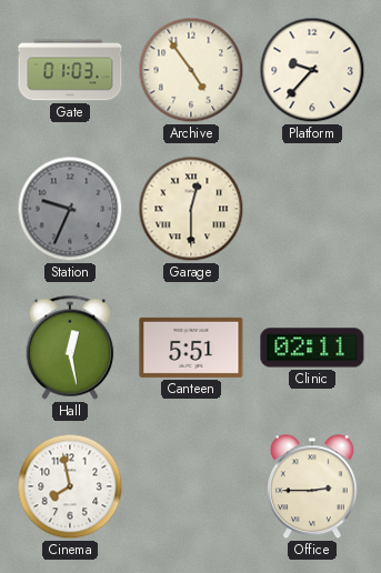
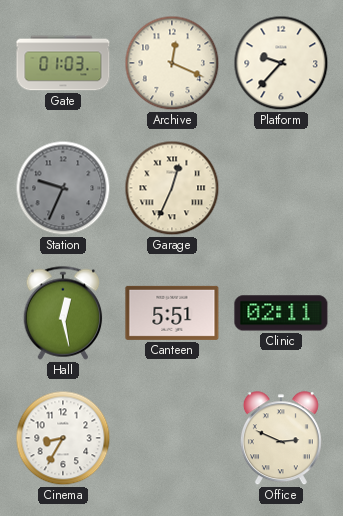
Archive: 4:54 -> 12:19
Garage: 12:30 -> 12:34
Cinema: 7:58 -> 8:35
Office: 2:45 -> 2:49
